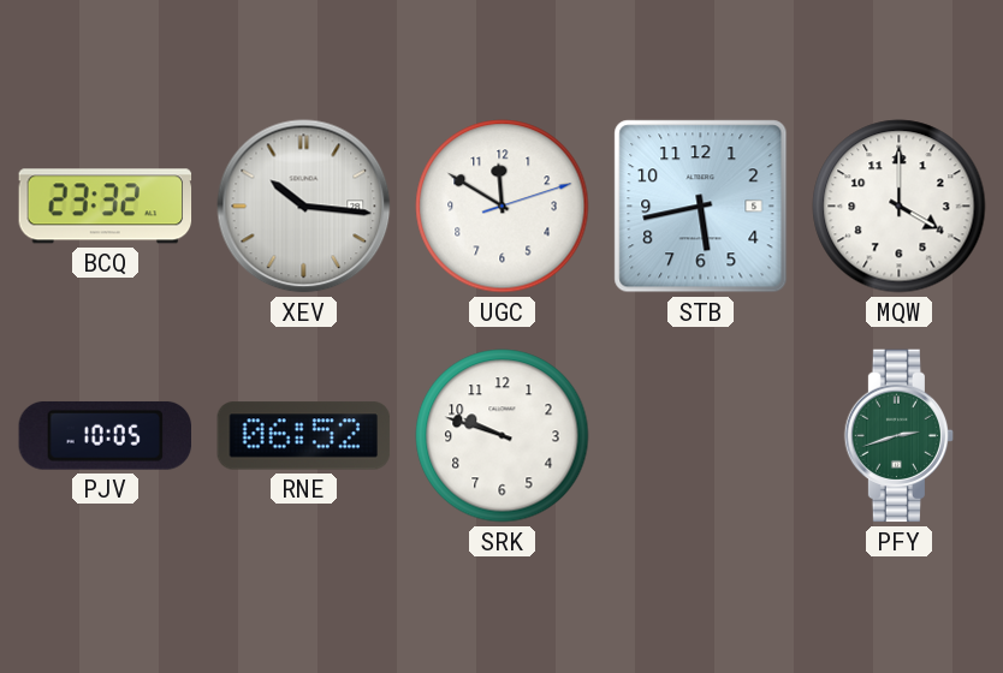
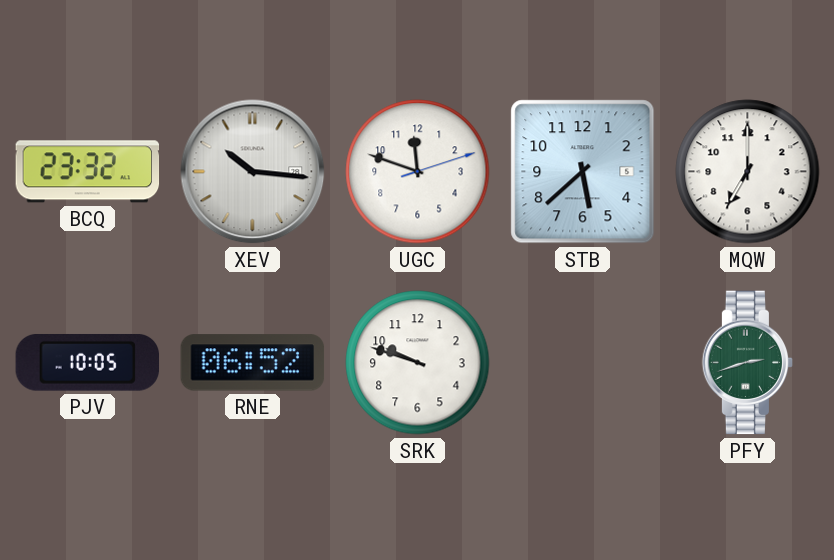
UGC: 11:50 -> 11:48
STB: 5:43 -> 5:38
MQW: 4:00 -> 7:00
